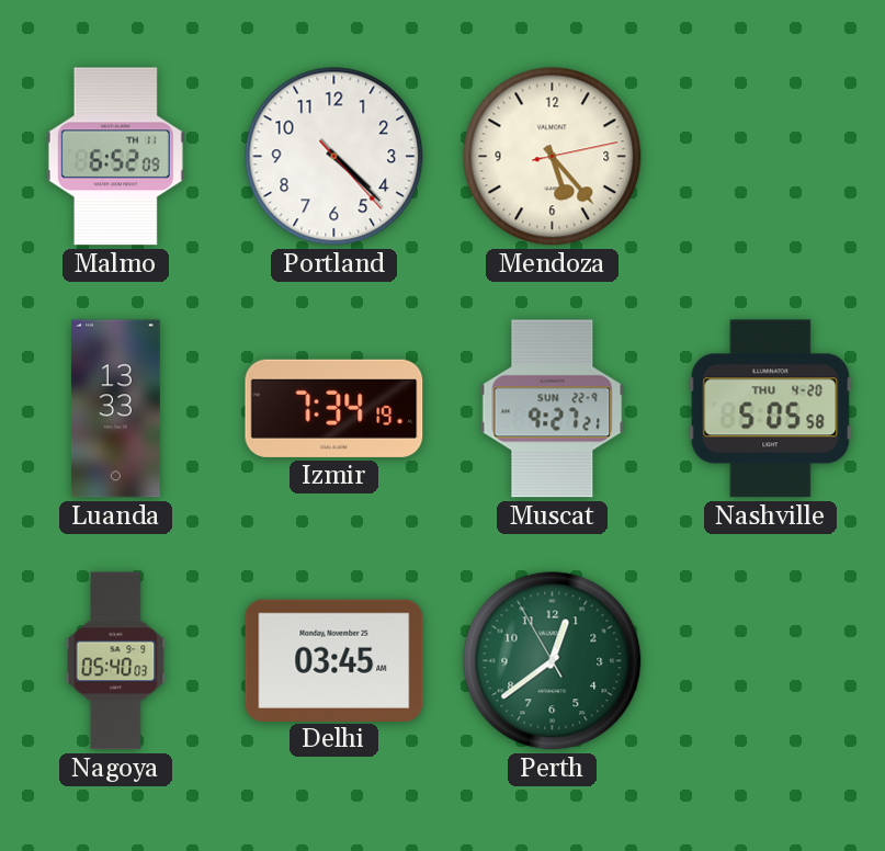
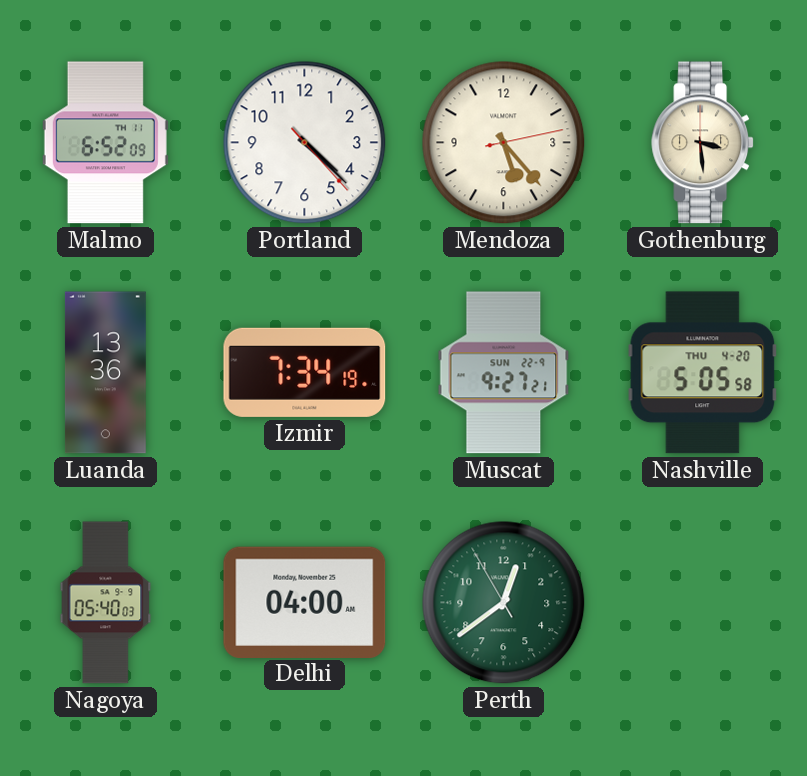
Gothenburg: none -> 3:29
Luanda: 13:33 -> 13:36
Delhi: 03:45 -> 04:00
